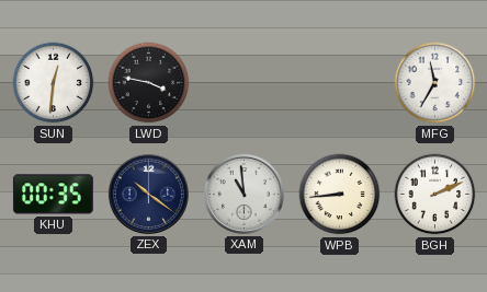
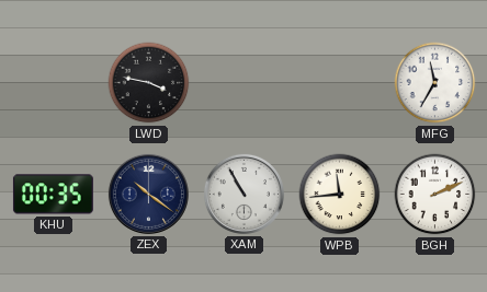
SUN: 12:31 -> none
XAM: 10:59 -> 10:55
WPB: 8:44 -> 11:44
